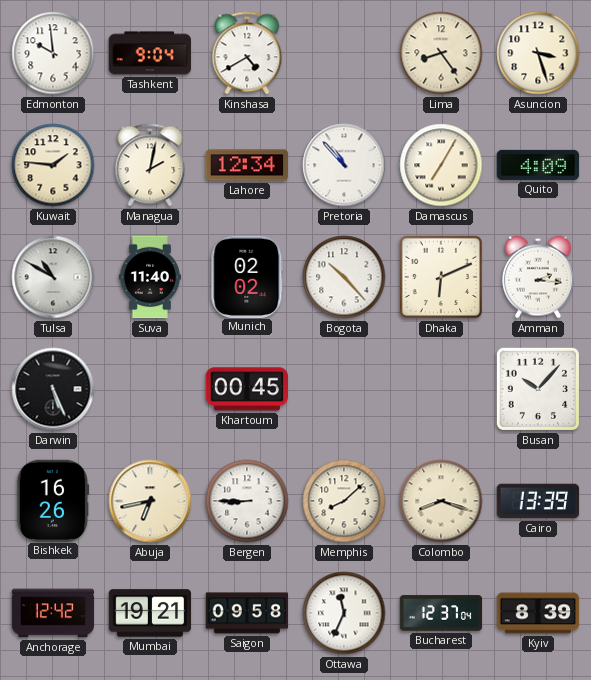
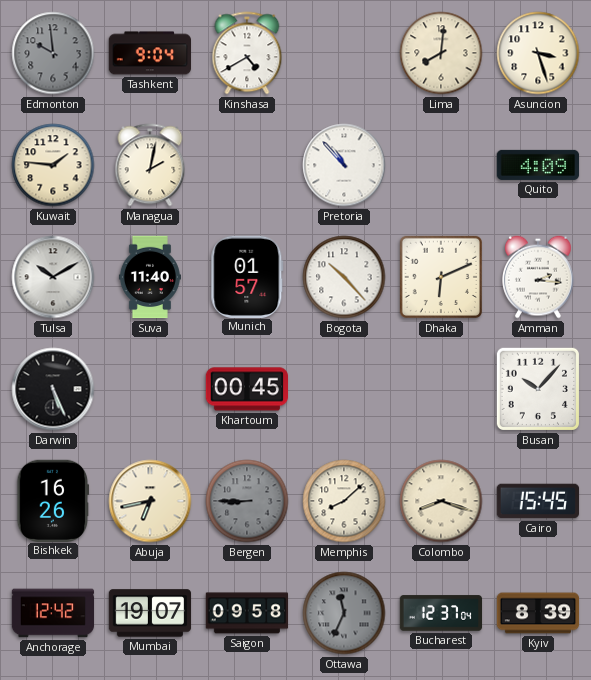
Edmonton dial: white -> grey
Lima: 8:24 -> 8:01
Lahore: 12:34 -> none
Damascus: 7:05 -> none
Tulsa: 10:50 -> 10:10
Munich: 02:02 -> 01:57
Bergen dial: white -> grey
Cairo: 13:39 -> 15:45
Mumbai: 19:21 -> 19:07
Ottawa dial: white -> grey
